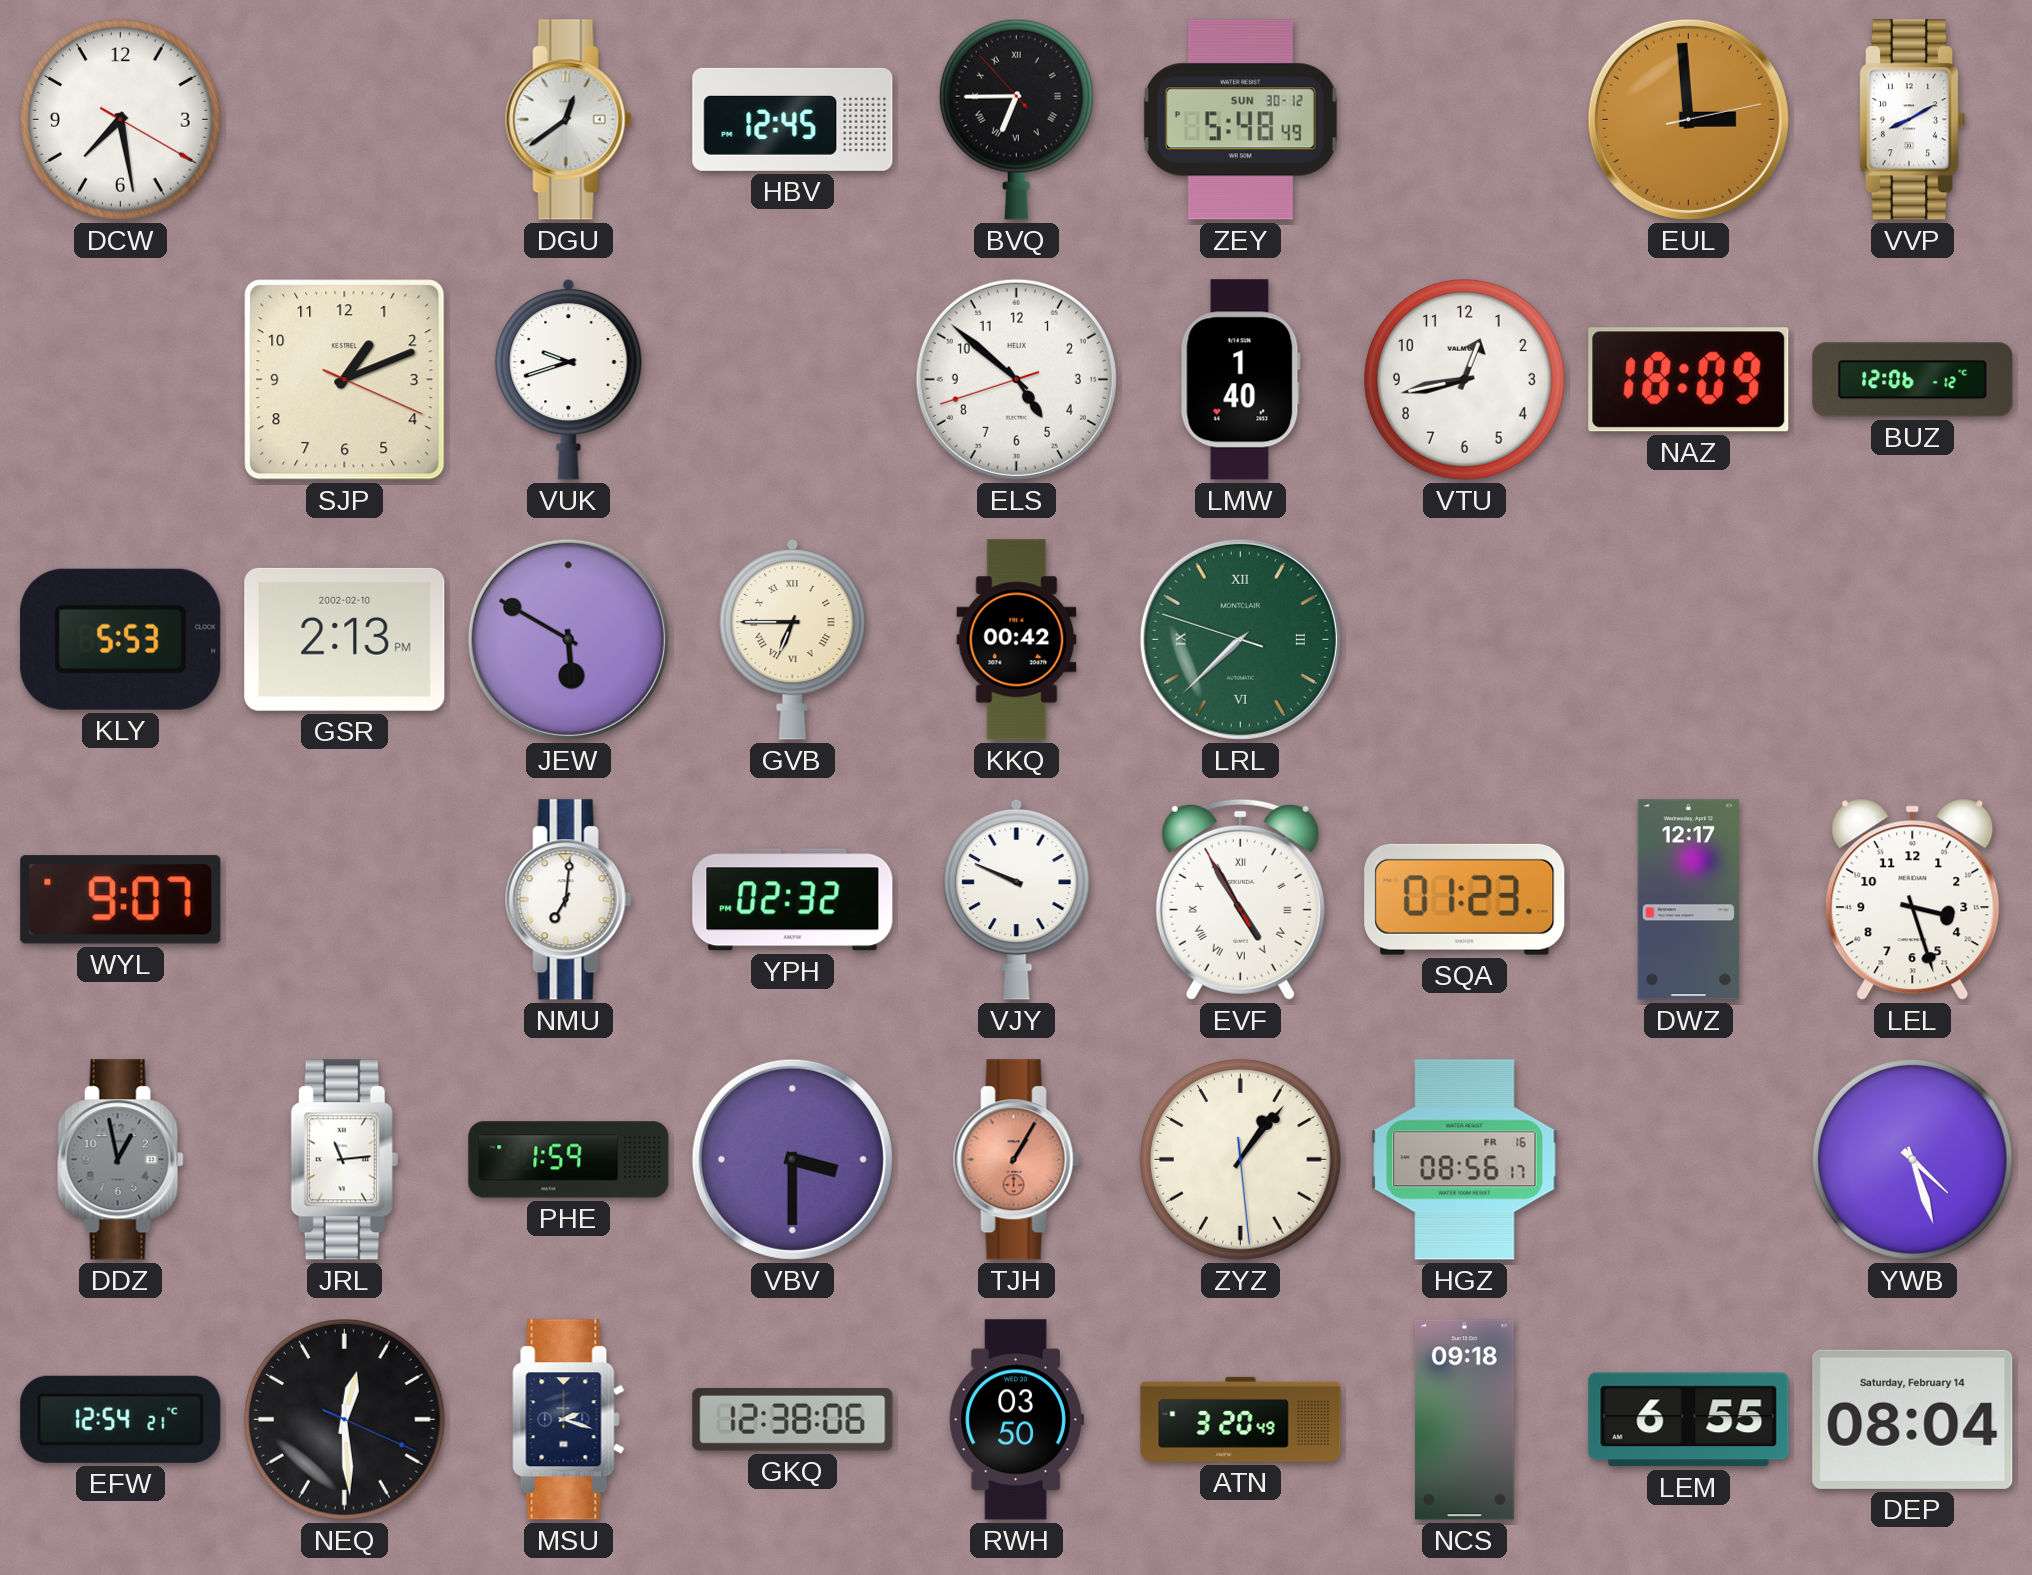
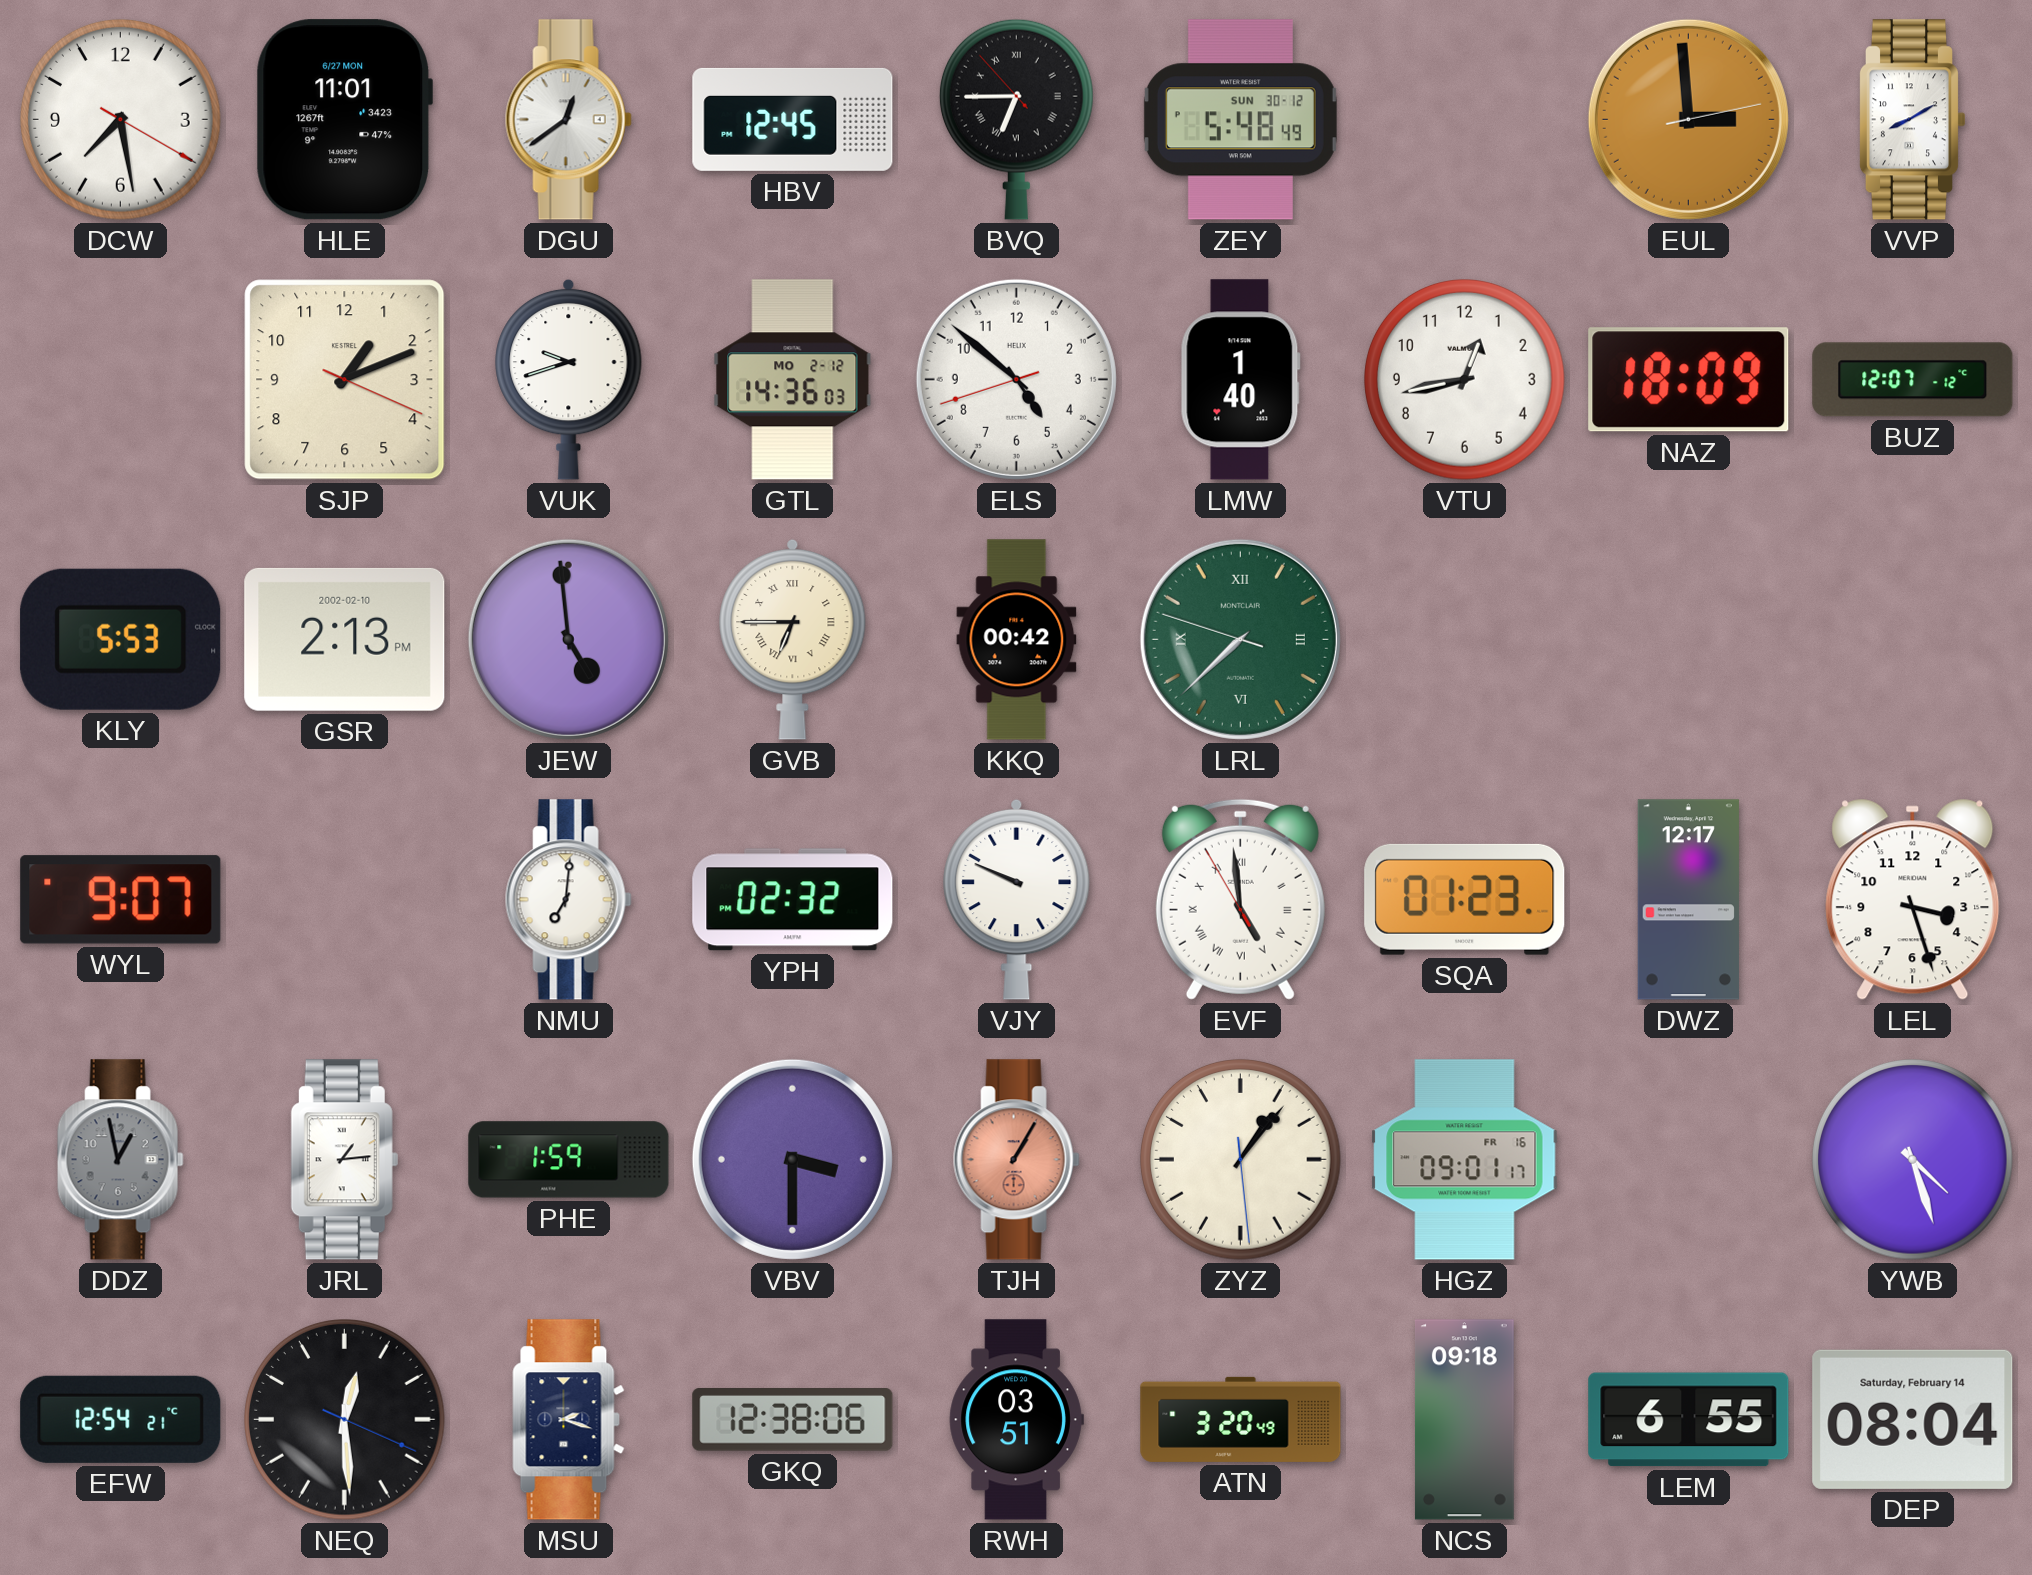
HLE: none -> 11:01
GTL: none -> 14:36
BUZ: 12:06 -> 12:07
JEW: 5:50 -> 4:59
EVF: 4:54 -> 4:58
JRL: 11:14 -> 1:14
HGZ: 08:56 -> 09:01
RWH: 03:50 -> 03:51
